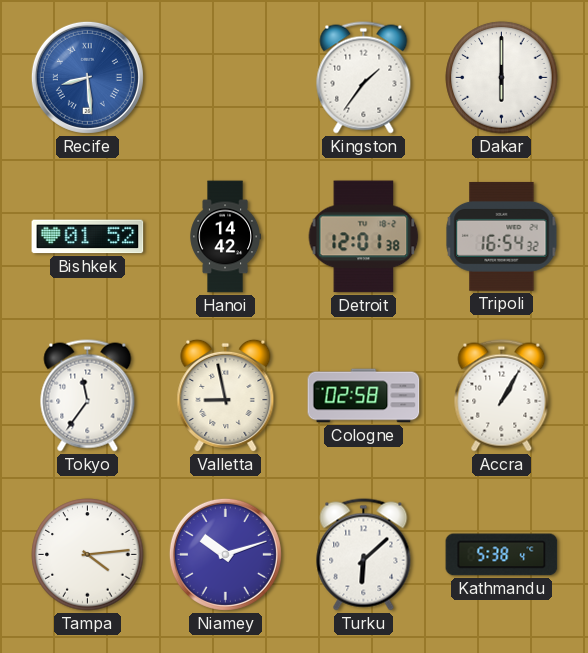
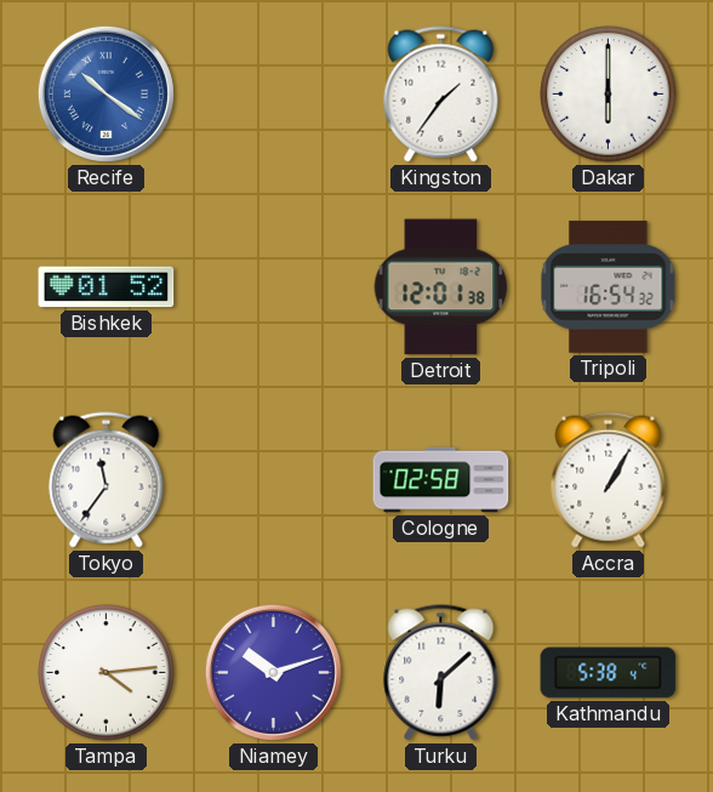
Recife: 8:29 -> 10:21
Hanoi: 14:42 -> none
Valletta: 8:58 -> none
